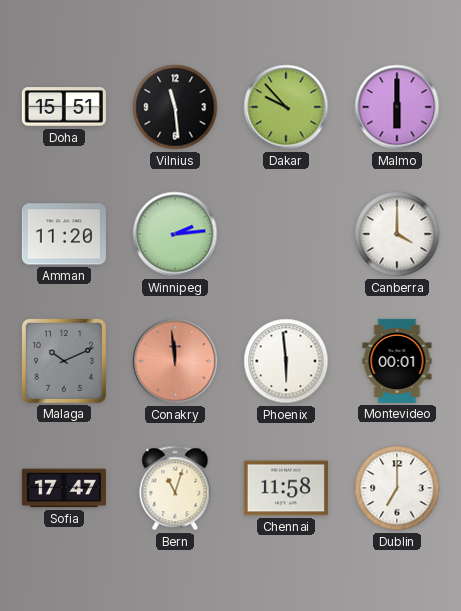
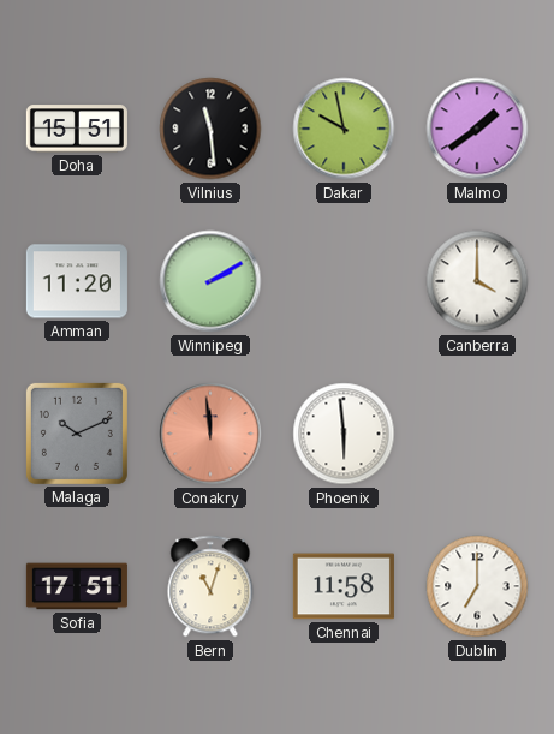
Dakar: 9:53 -> 9:58
Malmo: 6:00 -> 1:39
Winnipeg: 2:14 -> 2:10
Montevideo: 00:01 -> none
Sofia: 17:47 -> 17:51
